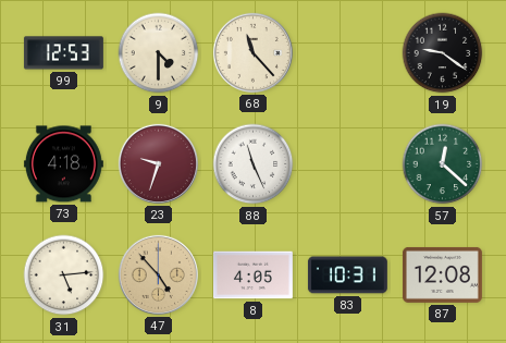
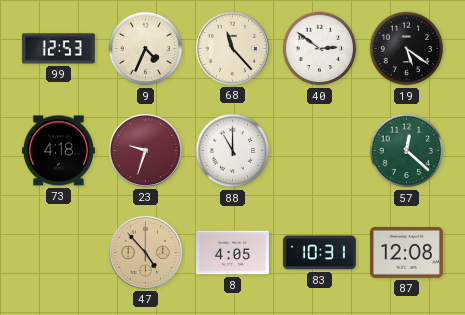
9: 4:30 -> 4:34
40: none -> 2:51
19: 9:21 -> 5:21
88: 11:26 -> 11:00
31: 5:14 -> none
